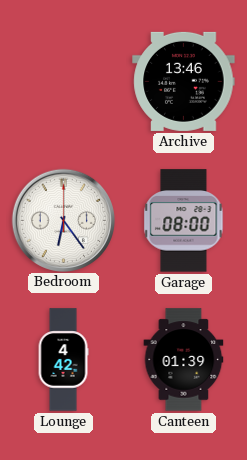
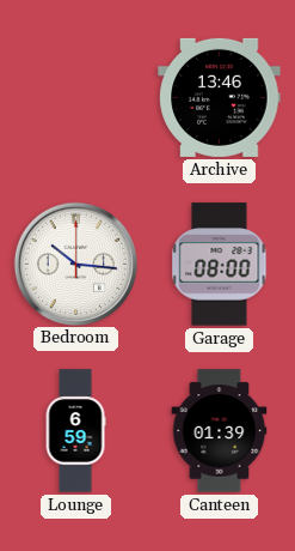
Bedroom: 6:24 -> 10:16
Lounge: 4:42 -> 6:59
